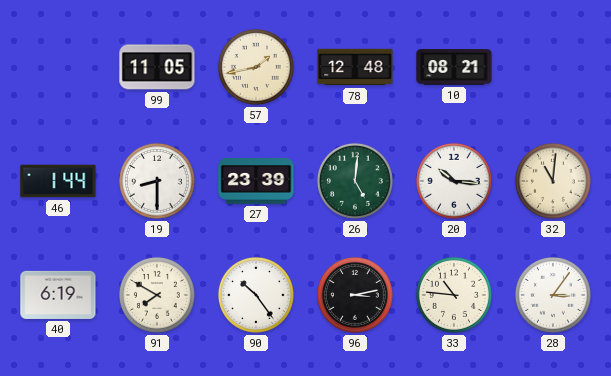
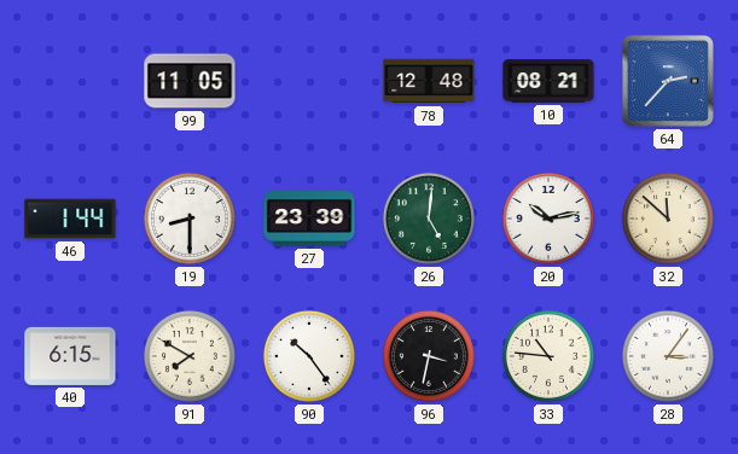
57: 1:43 -> none
64: none -> 2:37
20: 10:16 -> 10:13
32: 11:01 -> 11:52
40: 6:19 -> 6:15
96: 3:13 -> 3:32
